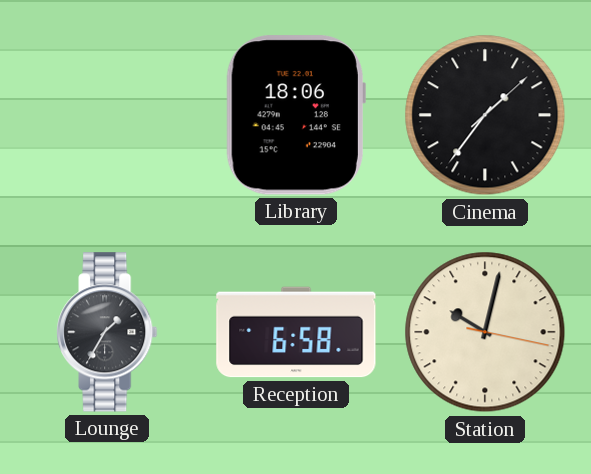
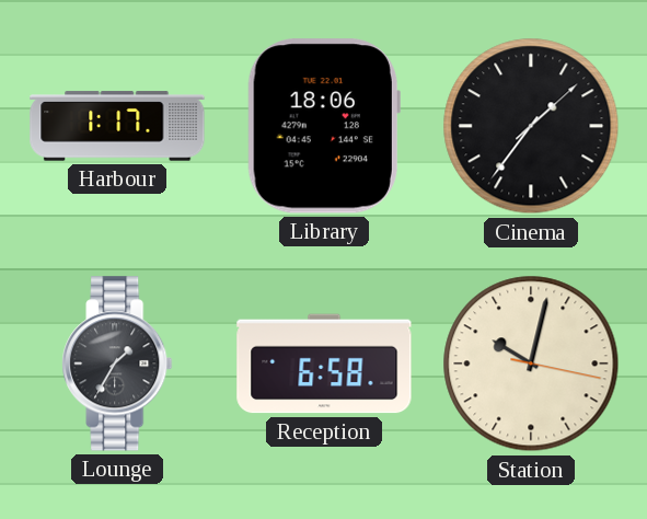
Harbour: none -> 1:17
